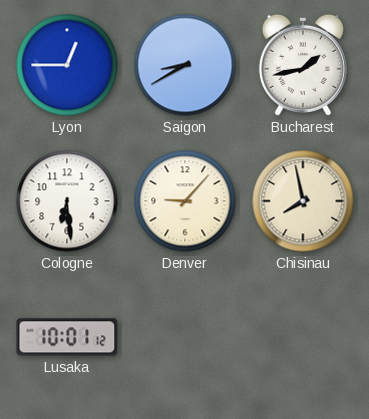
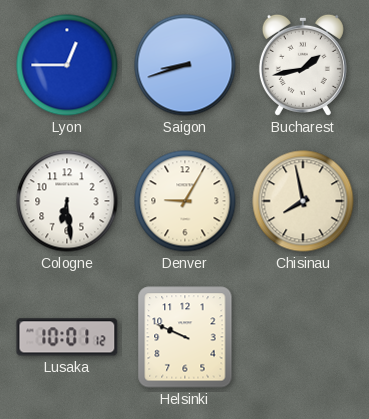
Saigon: 8:40 -> 8:42
Denver: 9:07 -> 9:05
Helsinki: none -> 9:49
